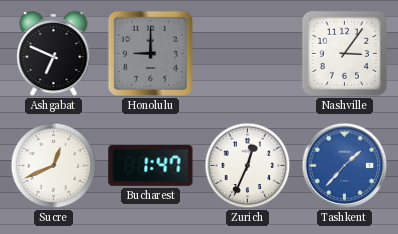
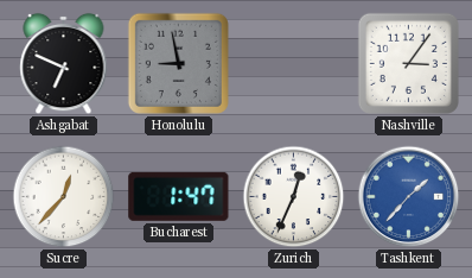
Honolulu: 9:00 -> 8:58
Sucre: 12:41 -> 12:37
